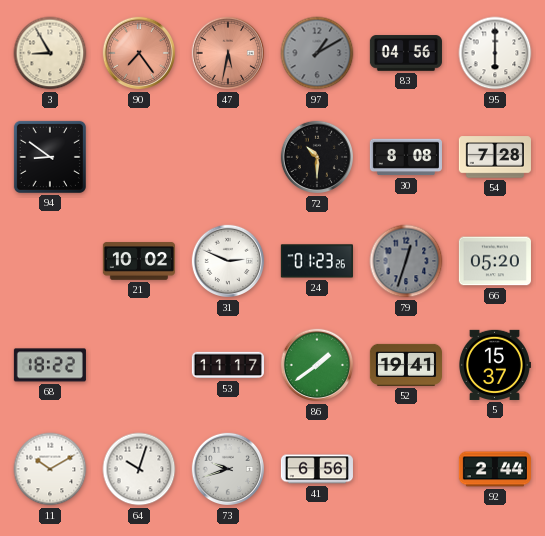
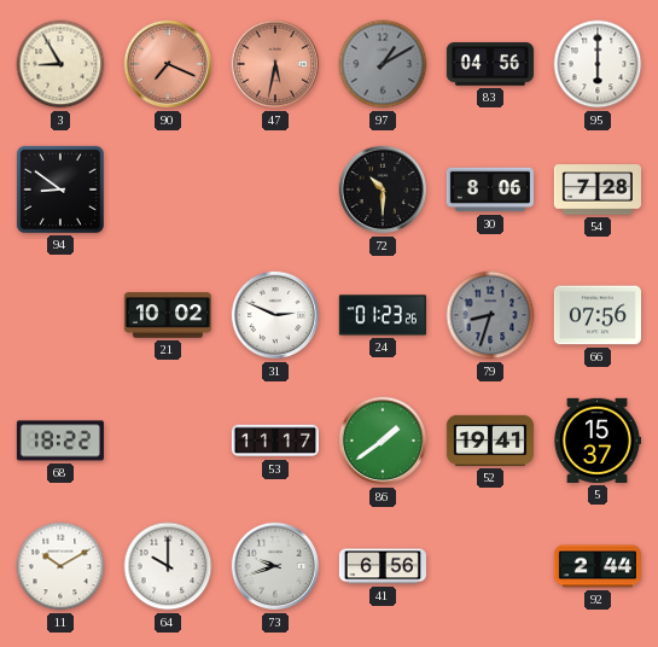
90: 7:24 -> 7:19
30: 8:08 -> 8:06
79: 12:33 -> 8:33
66: 05:20 -> 07:56
64: 10:03 -> 10:00
